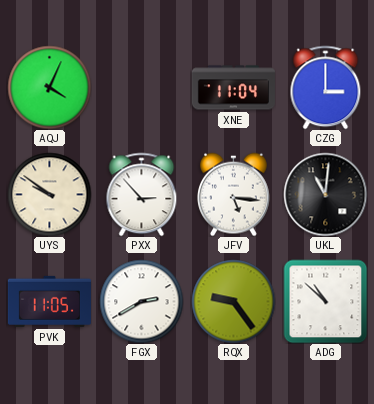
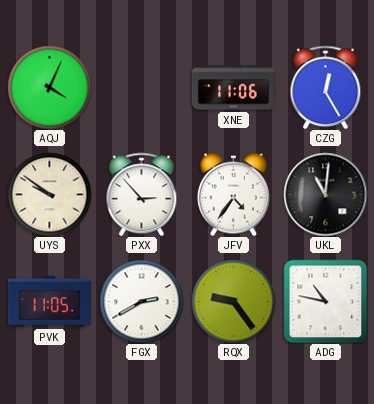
XNE: 11:04 -> 11:06
CZG: 3:00 -> 12:25
JFV: 5:16 -> 4:36
ADG: 10:52 -> 10:47
